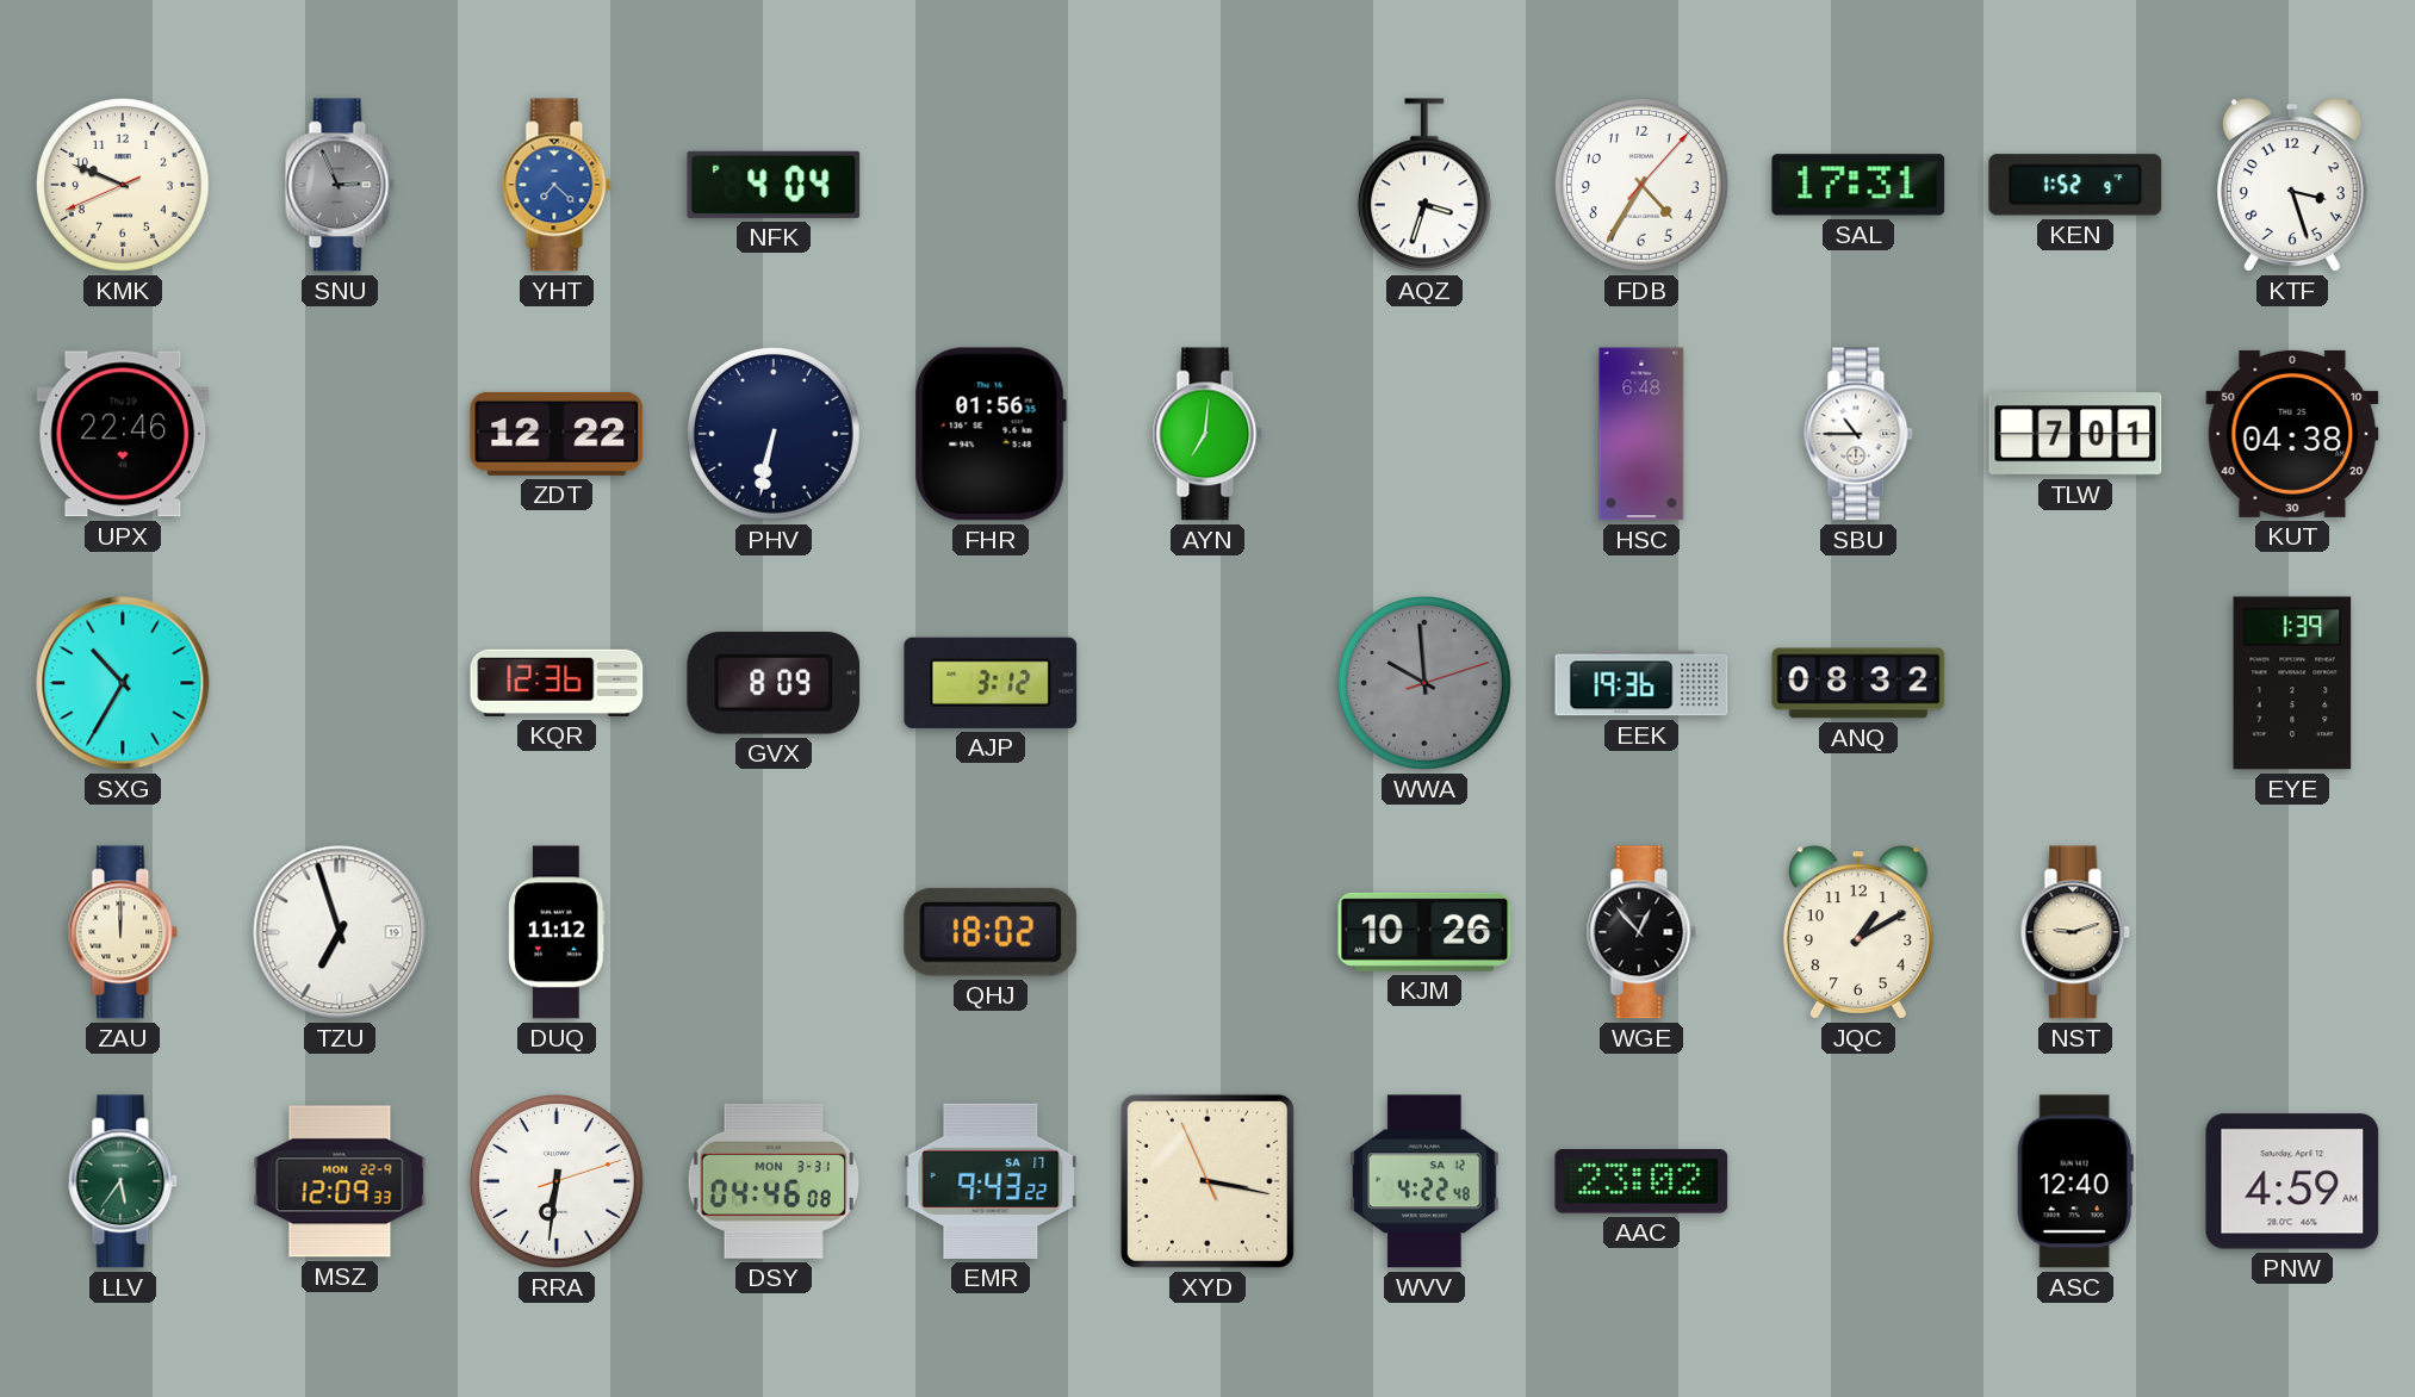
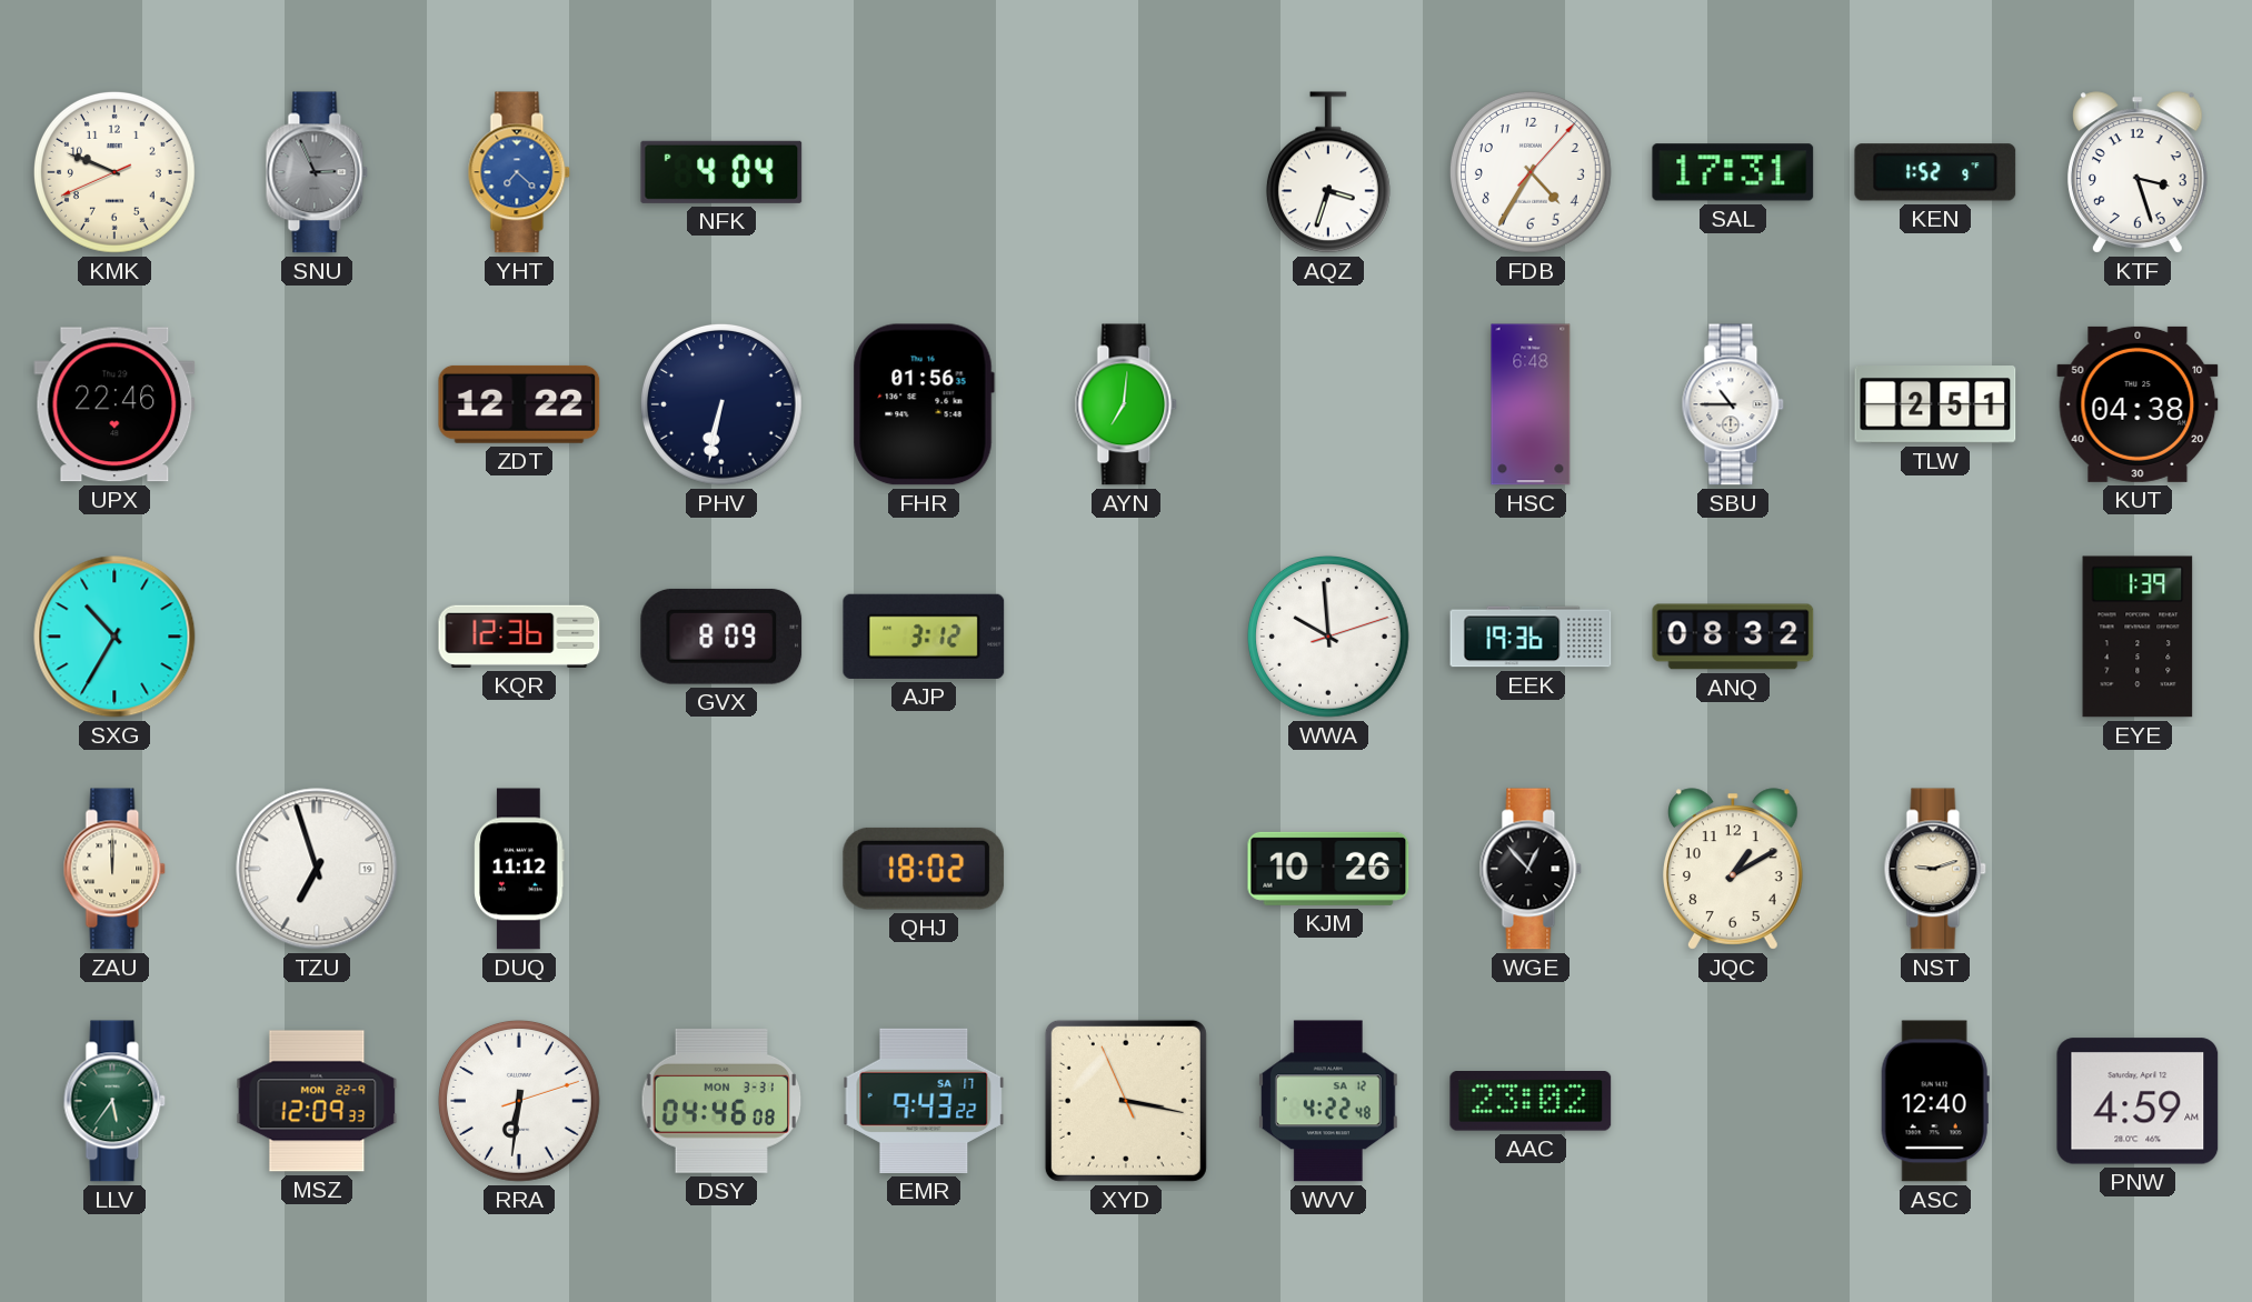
TLW: 7:01 -> 2:51
WWA dial: grey -> white
